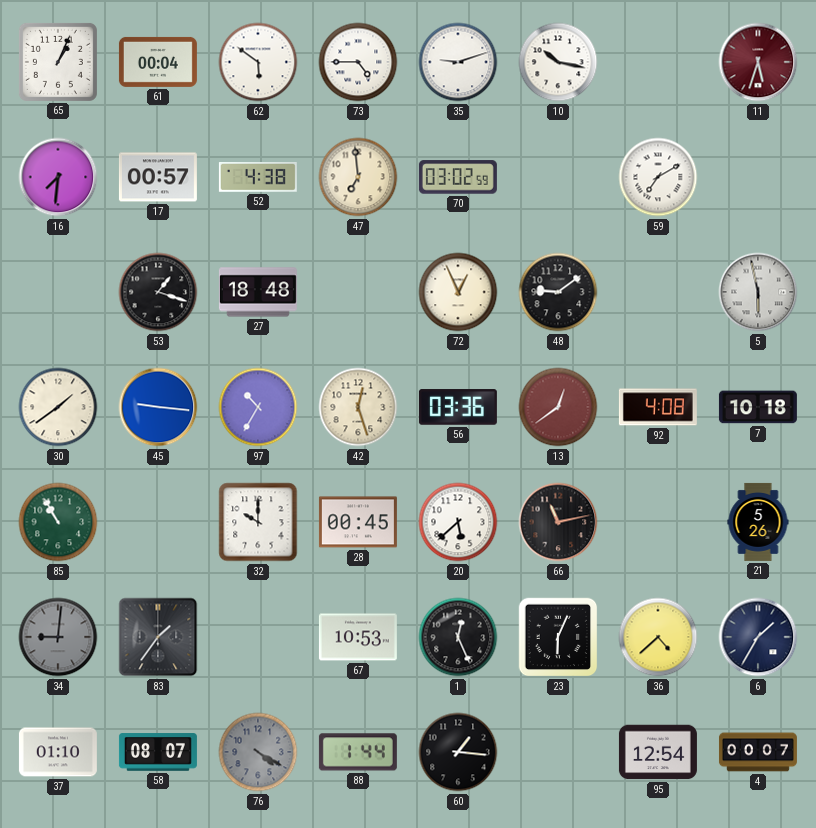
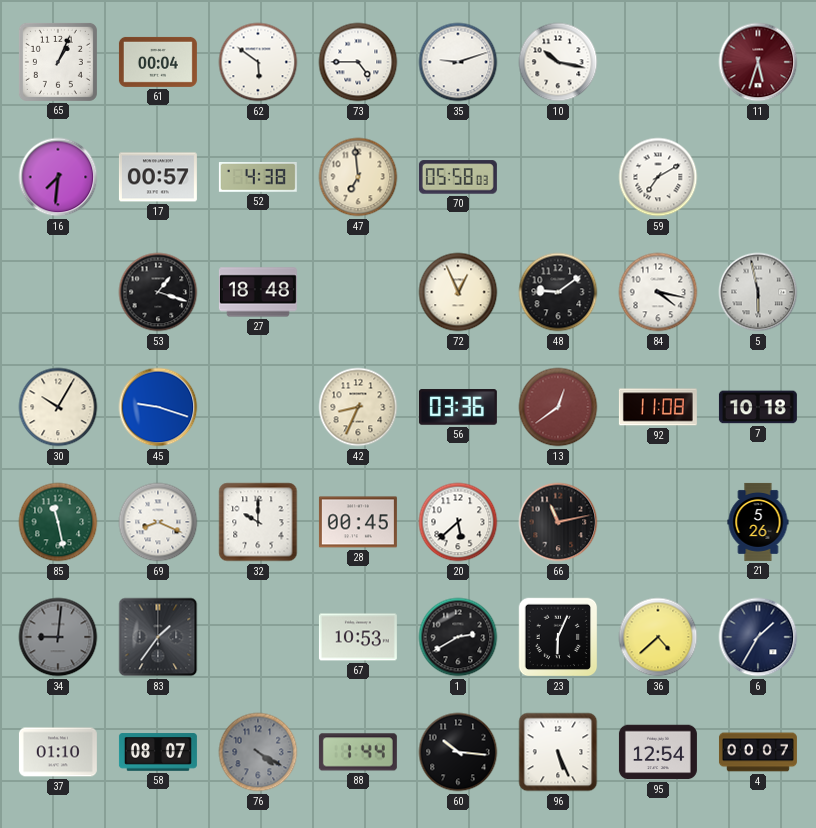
70: 03:02 -> 05:58
84: none -> 4:17
30: 1:39 -> 10:05
45: 9:16 -> 9:18
97: 10:35 -> none
42: 12:27 -> 8:34
92: 4:08 -> 11:08
85: 10:55 -> 11:28
69: none -> 8:19
1: 12:26 -> 2:40
60: 1:16 -> 10:16
96: none -> 5:26
